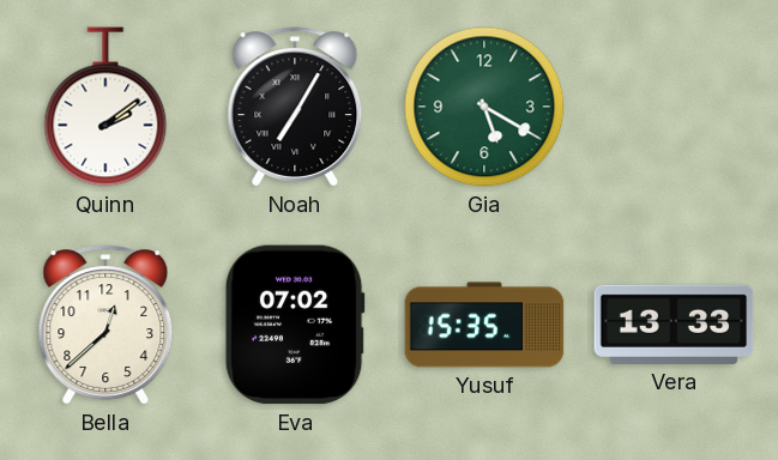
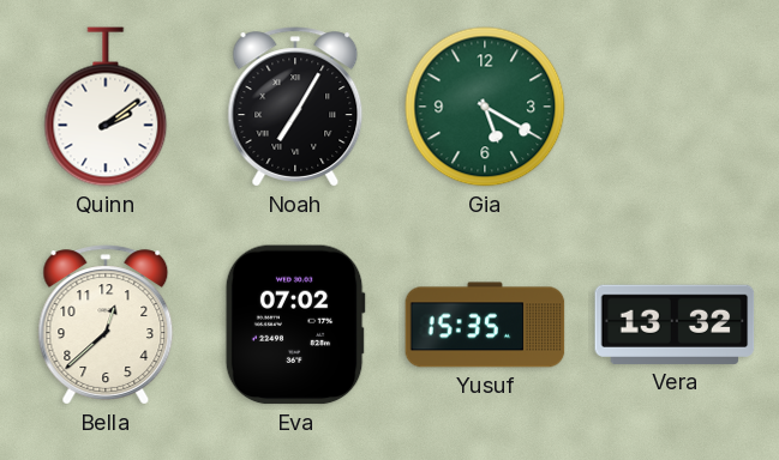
Vera: 13:33 -> 13:32
